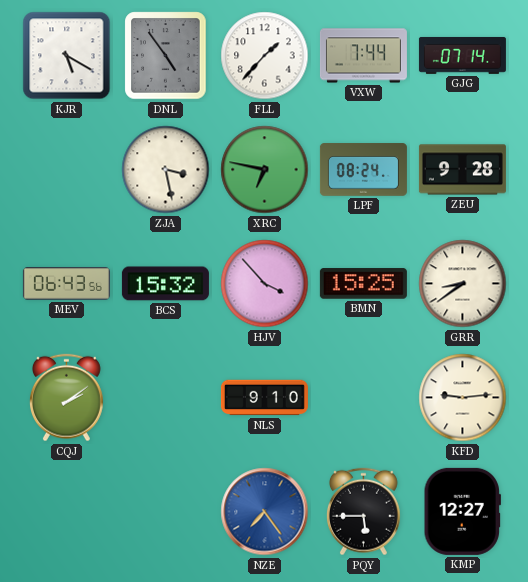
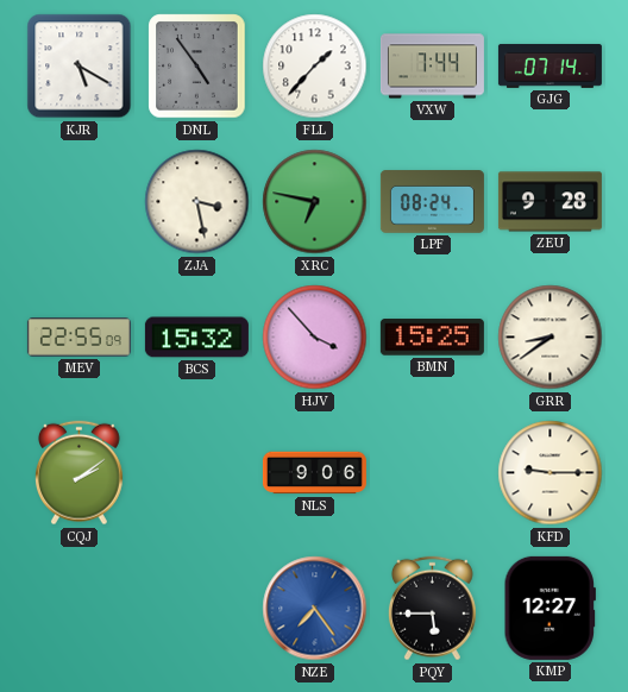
MEV: 06:43 -> 22:55
NLS: 9:10 -> 9:06
KFD: 9:14 -> 9:15
